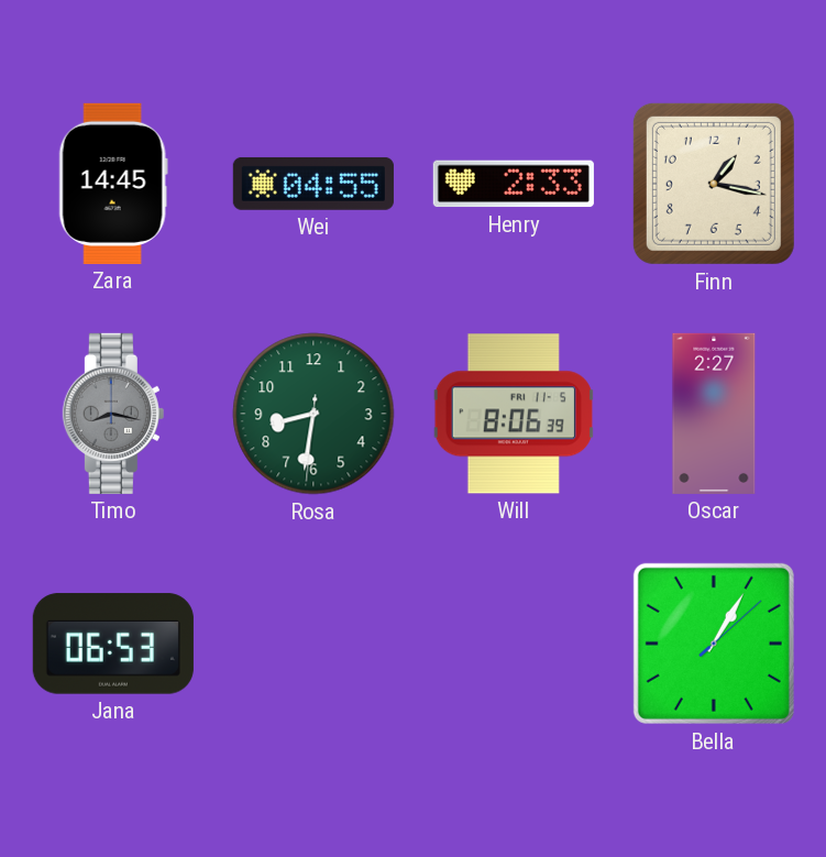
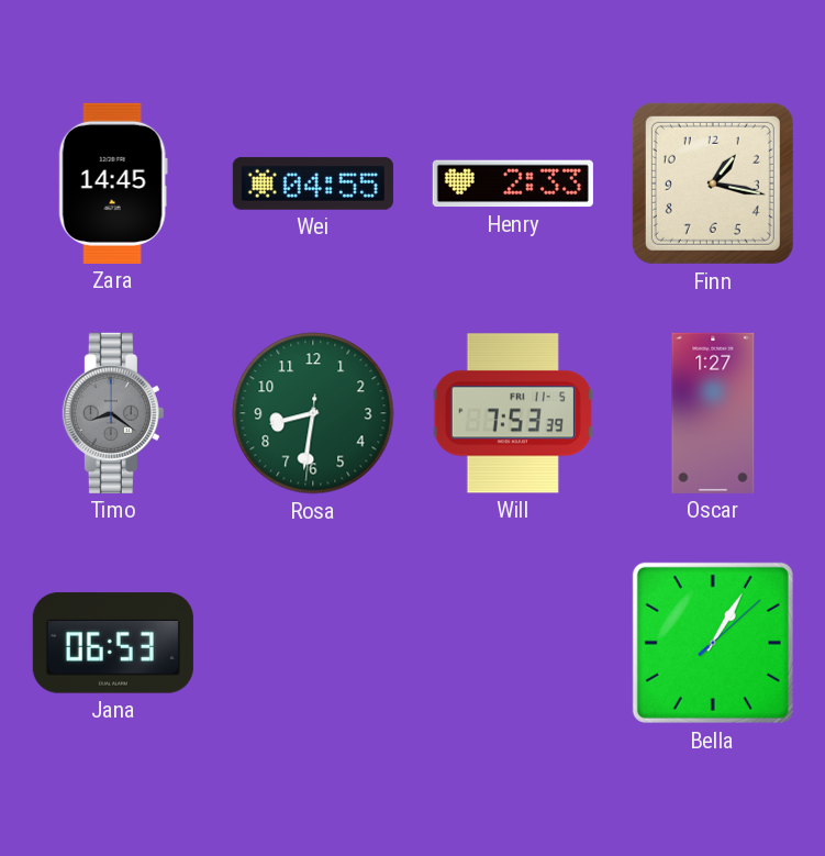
Timo: 8:17 -> 8:21
Will: 8:06 -> 7:53
Oscar: 2:27 -> 1:27
